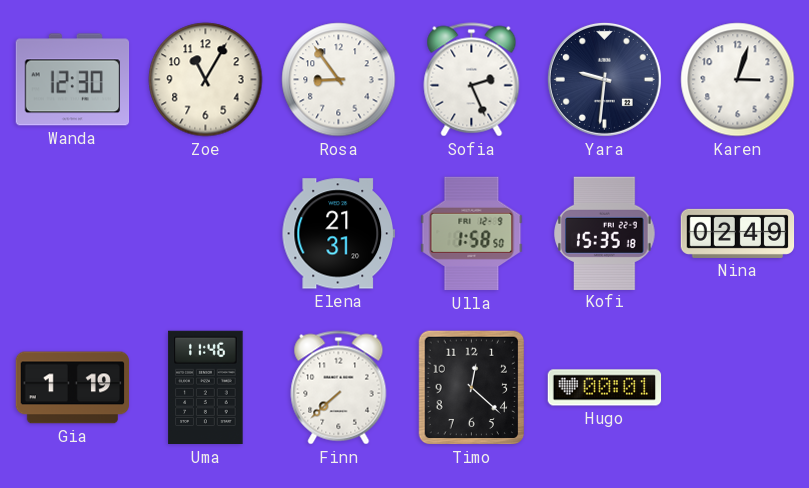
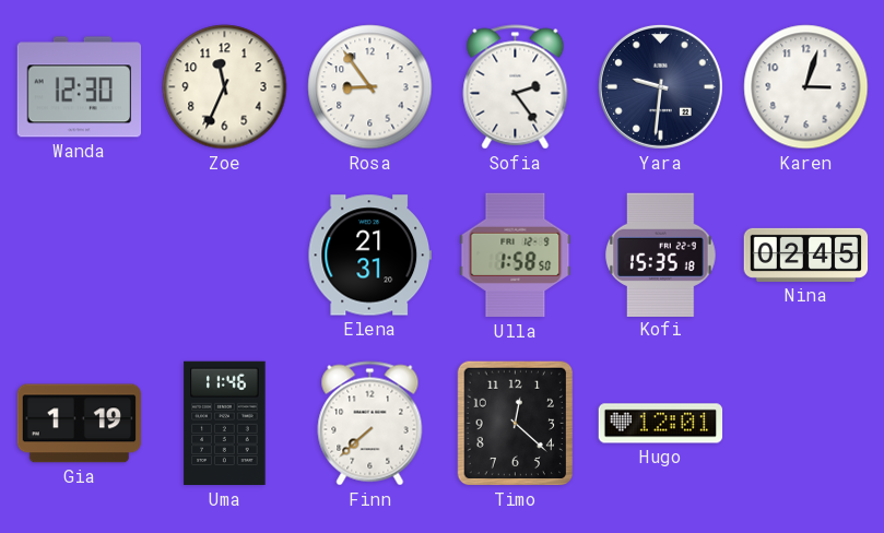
Zoe: 11:05 -> 11:34
Sofia: 2:26 -> 2:24
Nina: 02:49 -> 02:45
Hugo: 00:01 -> 12:01
